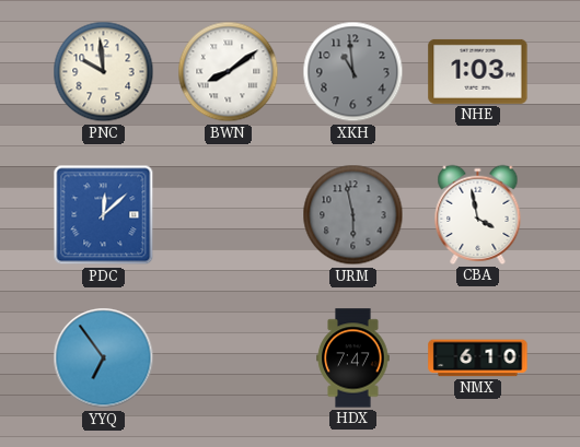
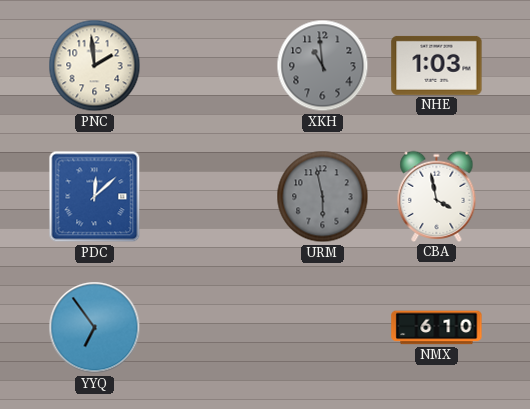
PNC: 9:59 -> 1:59
BWN: 8:09 -> none
HDX: 7:47 -> none
